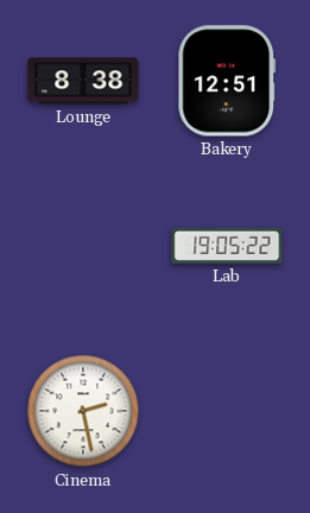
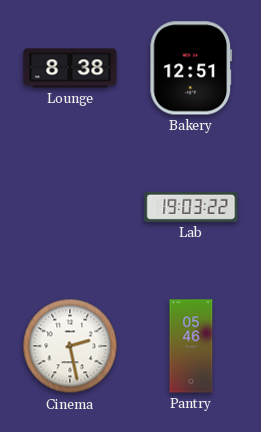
Lab: 19:05 -> 19:03
Pantry: none -> 05:46
